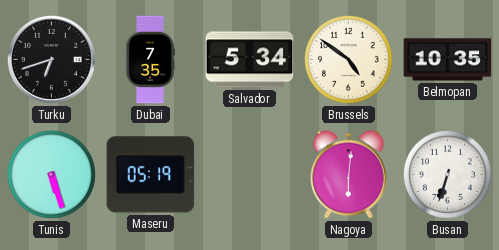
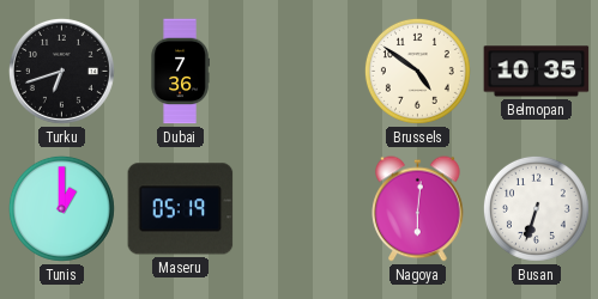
Dubai: 7:35 -> 7:36
Salvador: 5:34 -> none
Tunis: 5:27 -> 1:00
